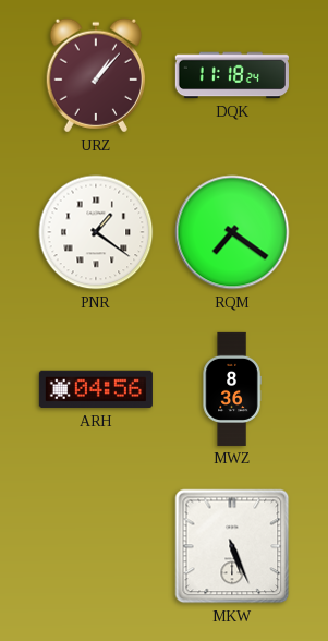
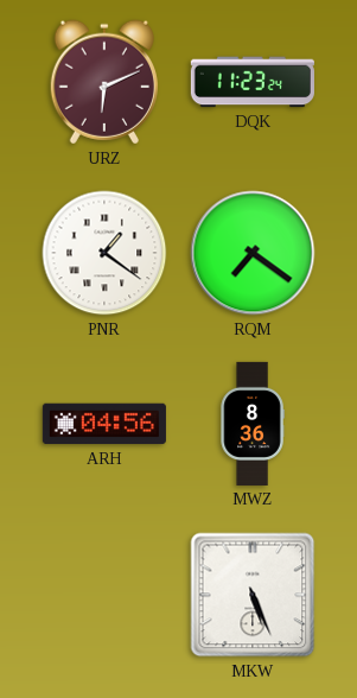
URZ: 1:07 -> 6:11
DQK: 11:18 -> 11:23
